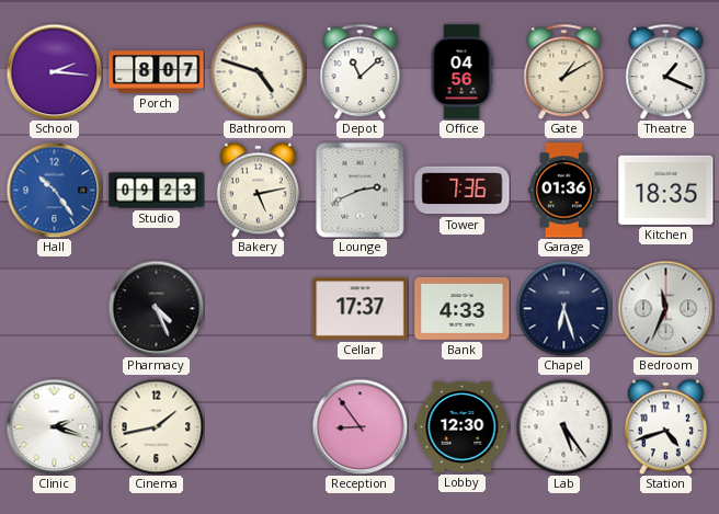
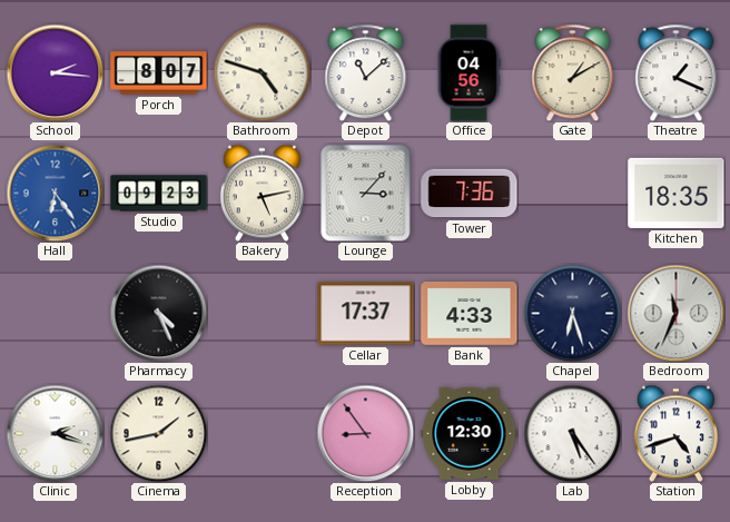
Hall: 10:24 -> 6:24
Lounge: 2:41 -> 3:07
Garage: 01:36 -> none
